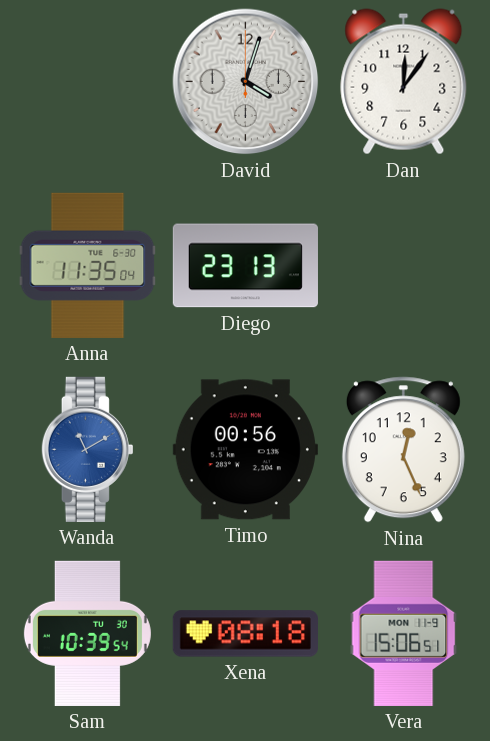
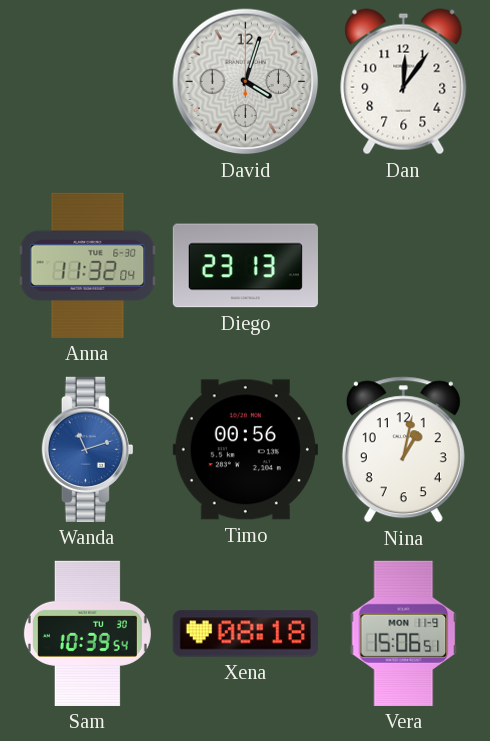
Anna: 11:35 -> 11:32
Wanda: 11:10 -> 11:12
Nina: 12:26 -> 1:02
